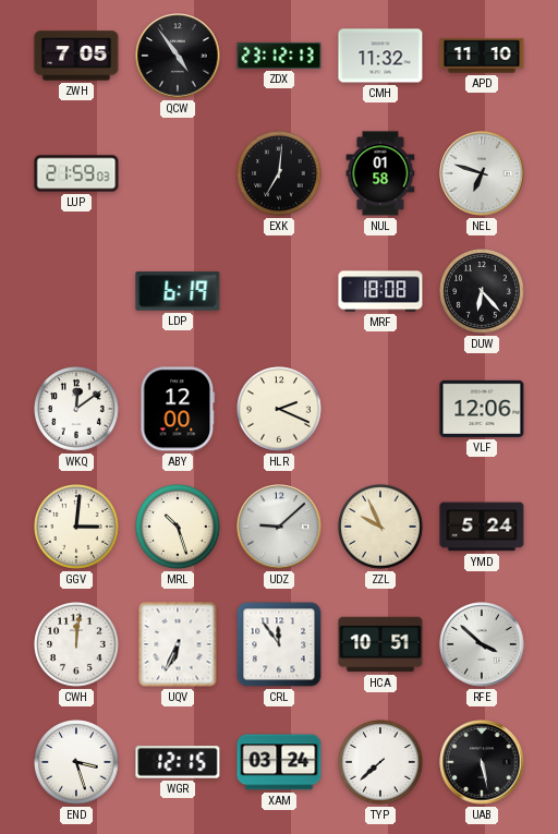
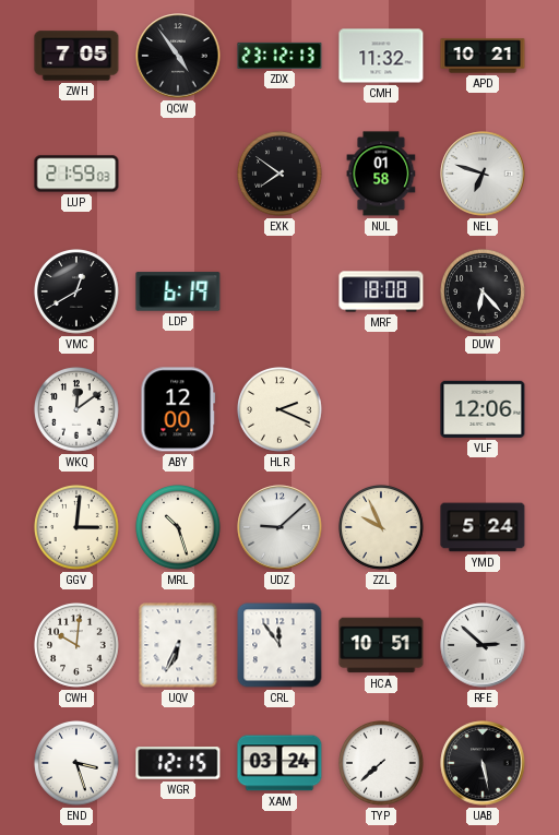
APD: 11:10 -> 10:21
EXK: 7:01 -> 7:51
VMC: none -> 12:40
CWH: 12:01 -> 10:01
RFE: 3:52 -> 2:52
